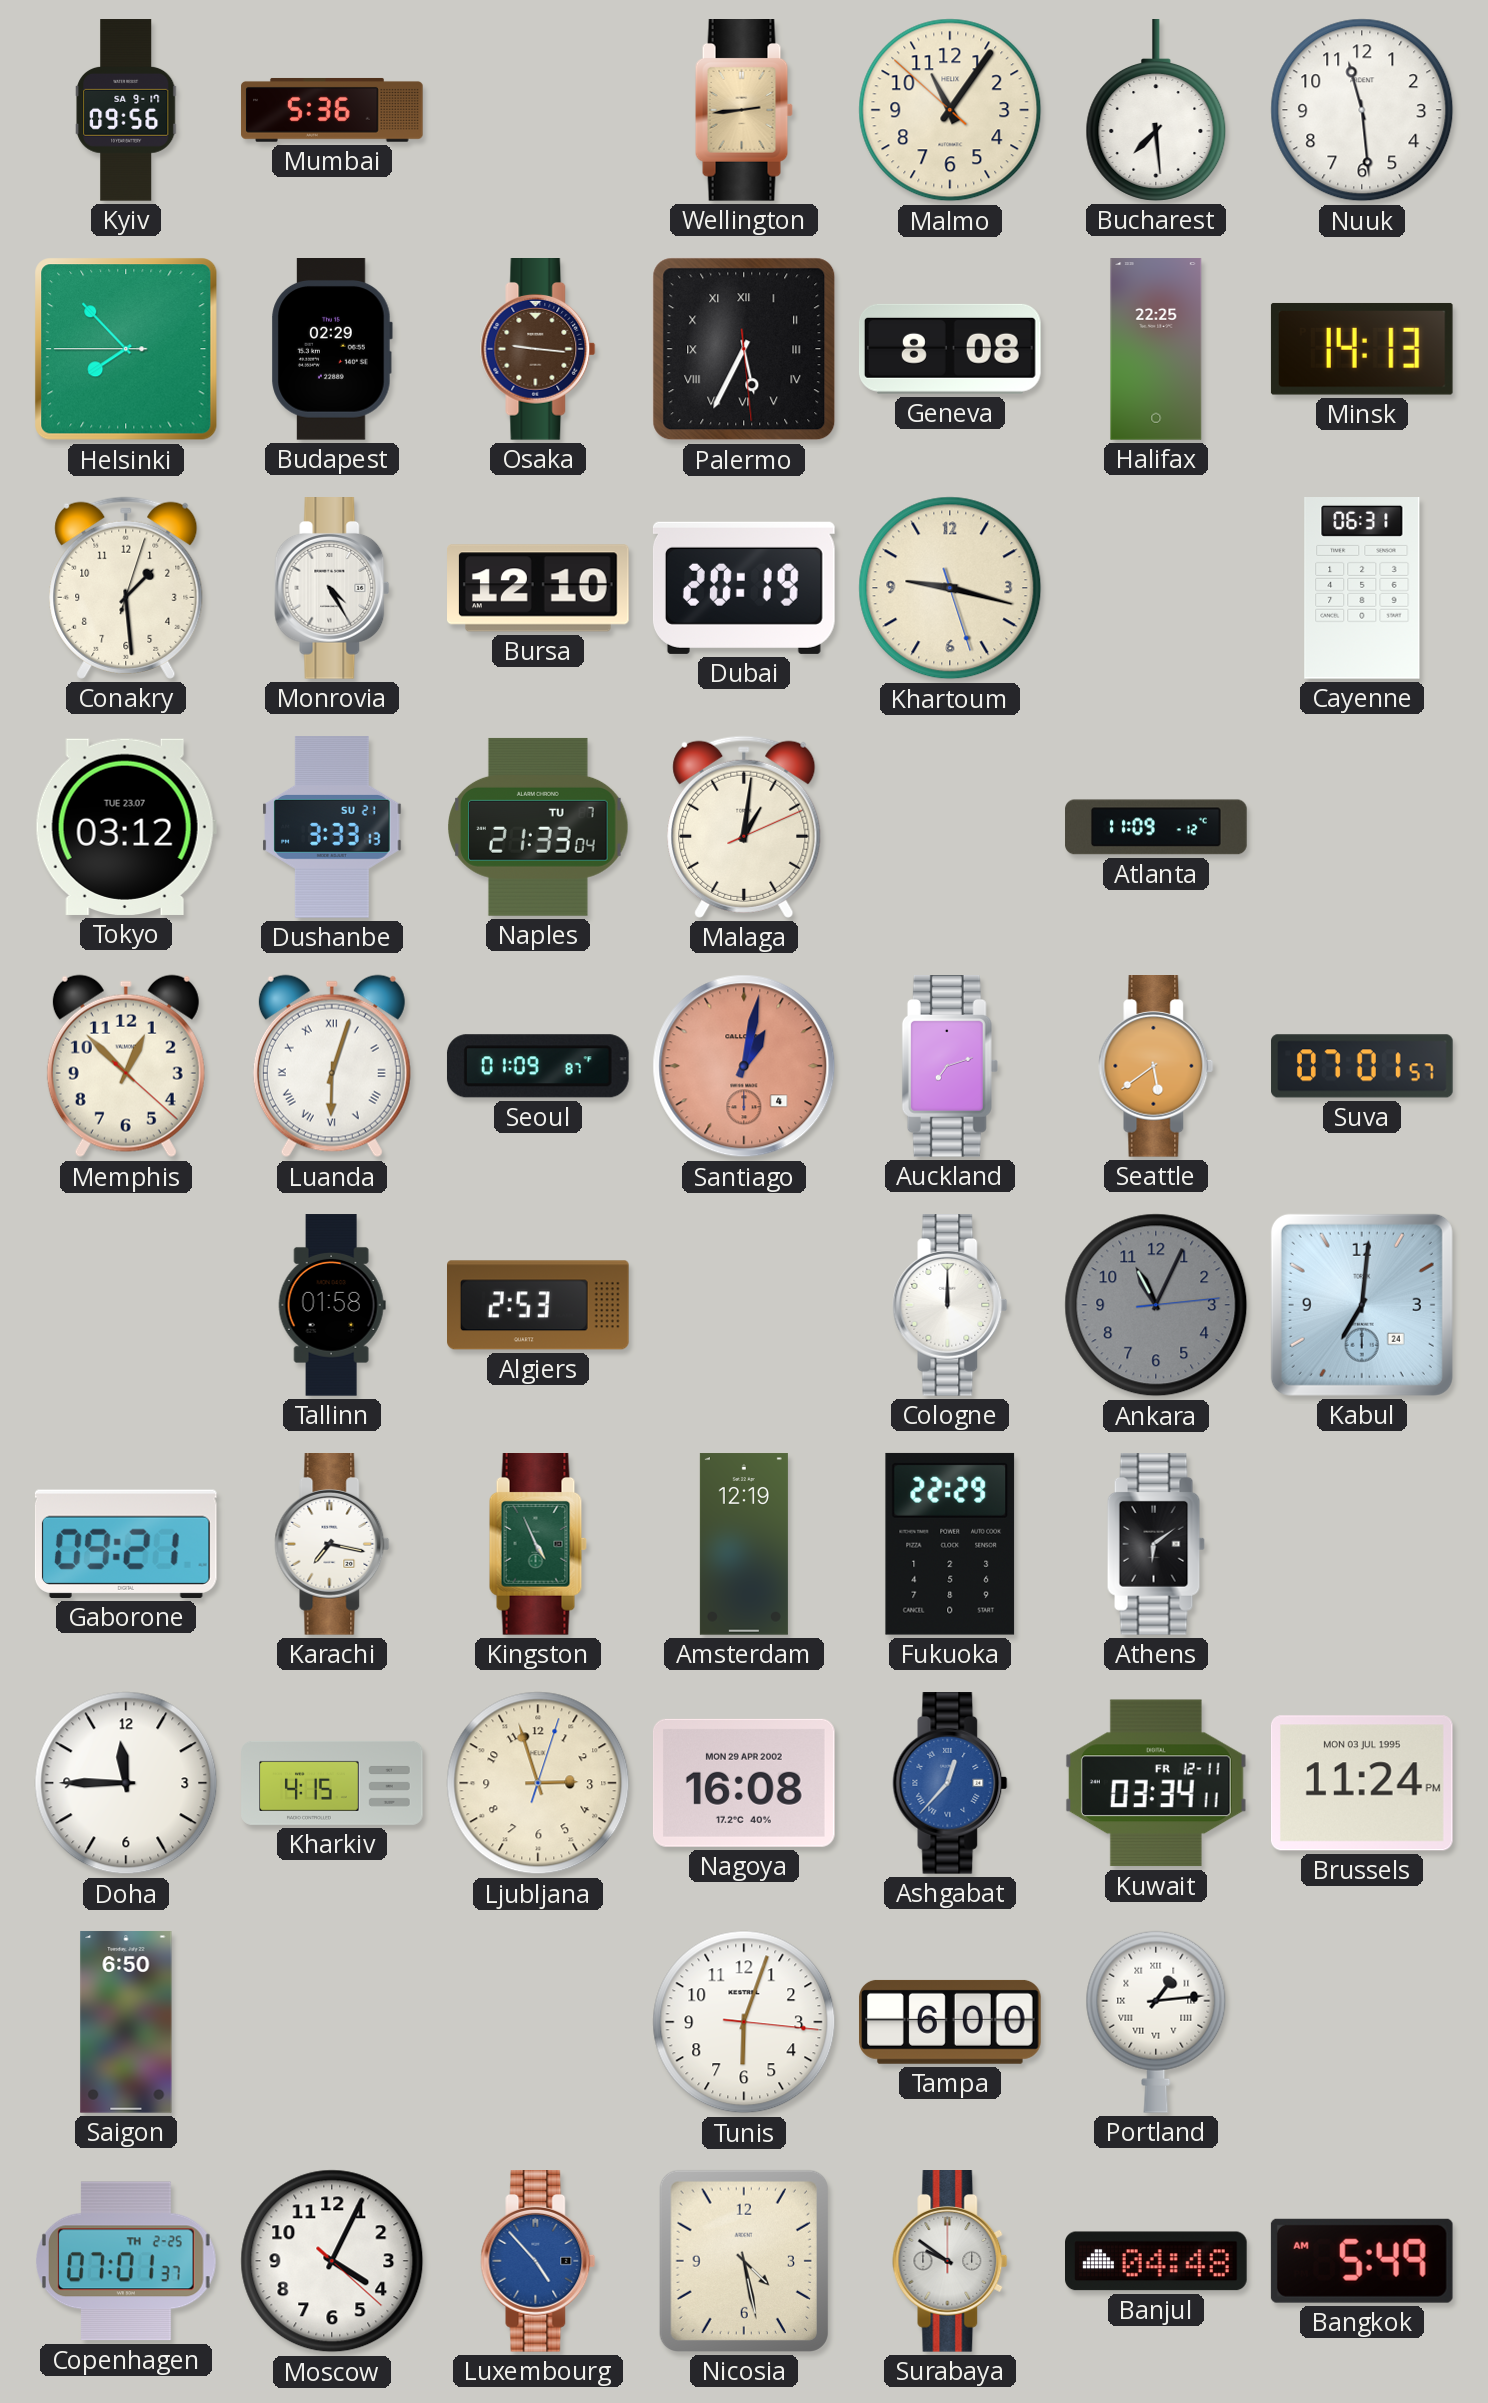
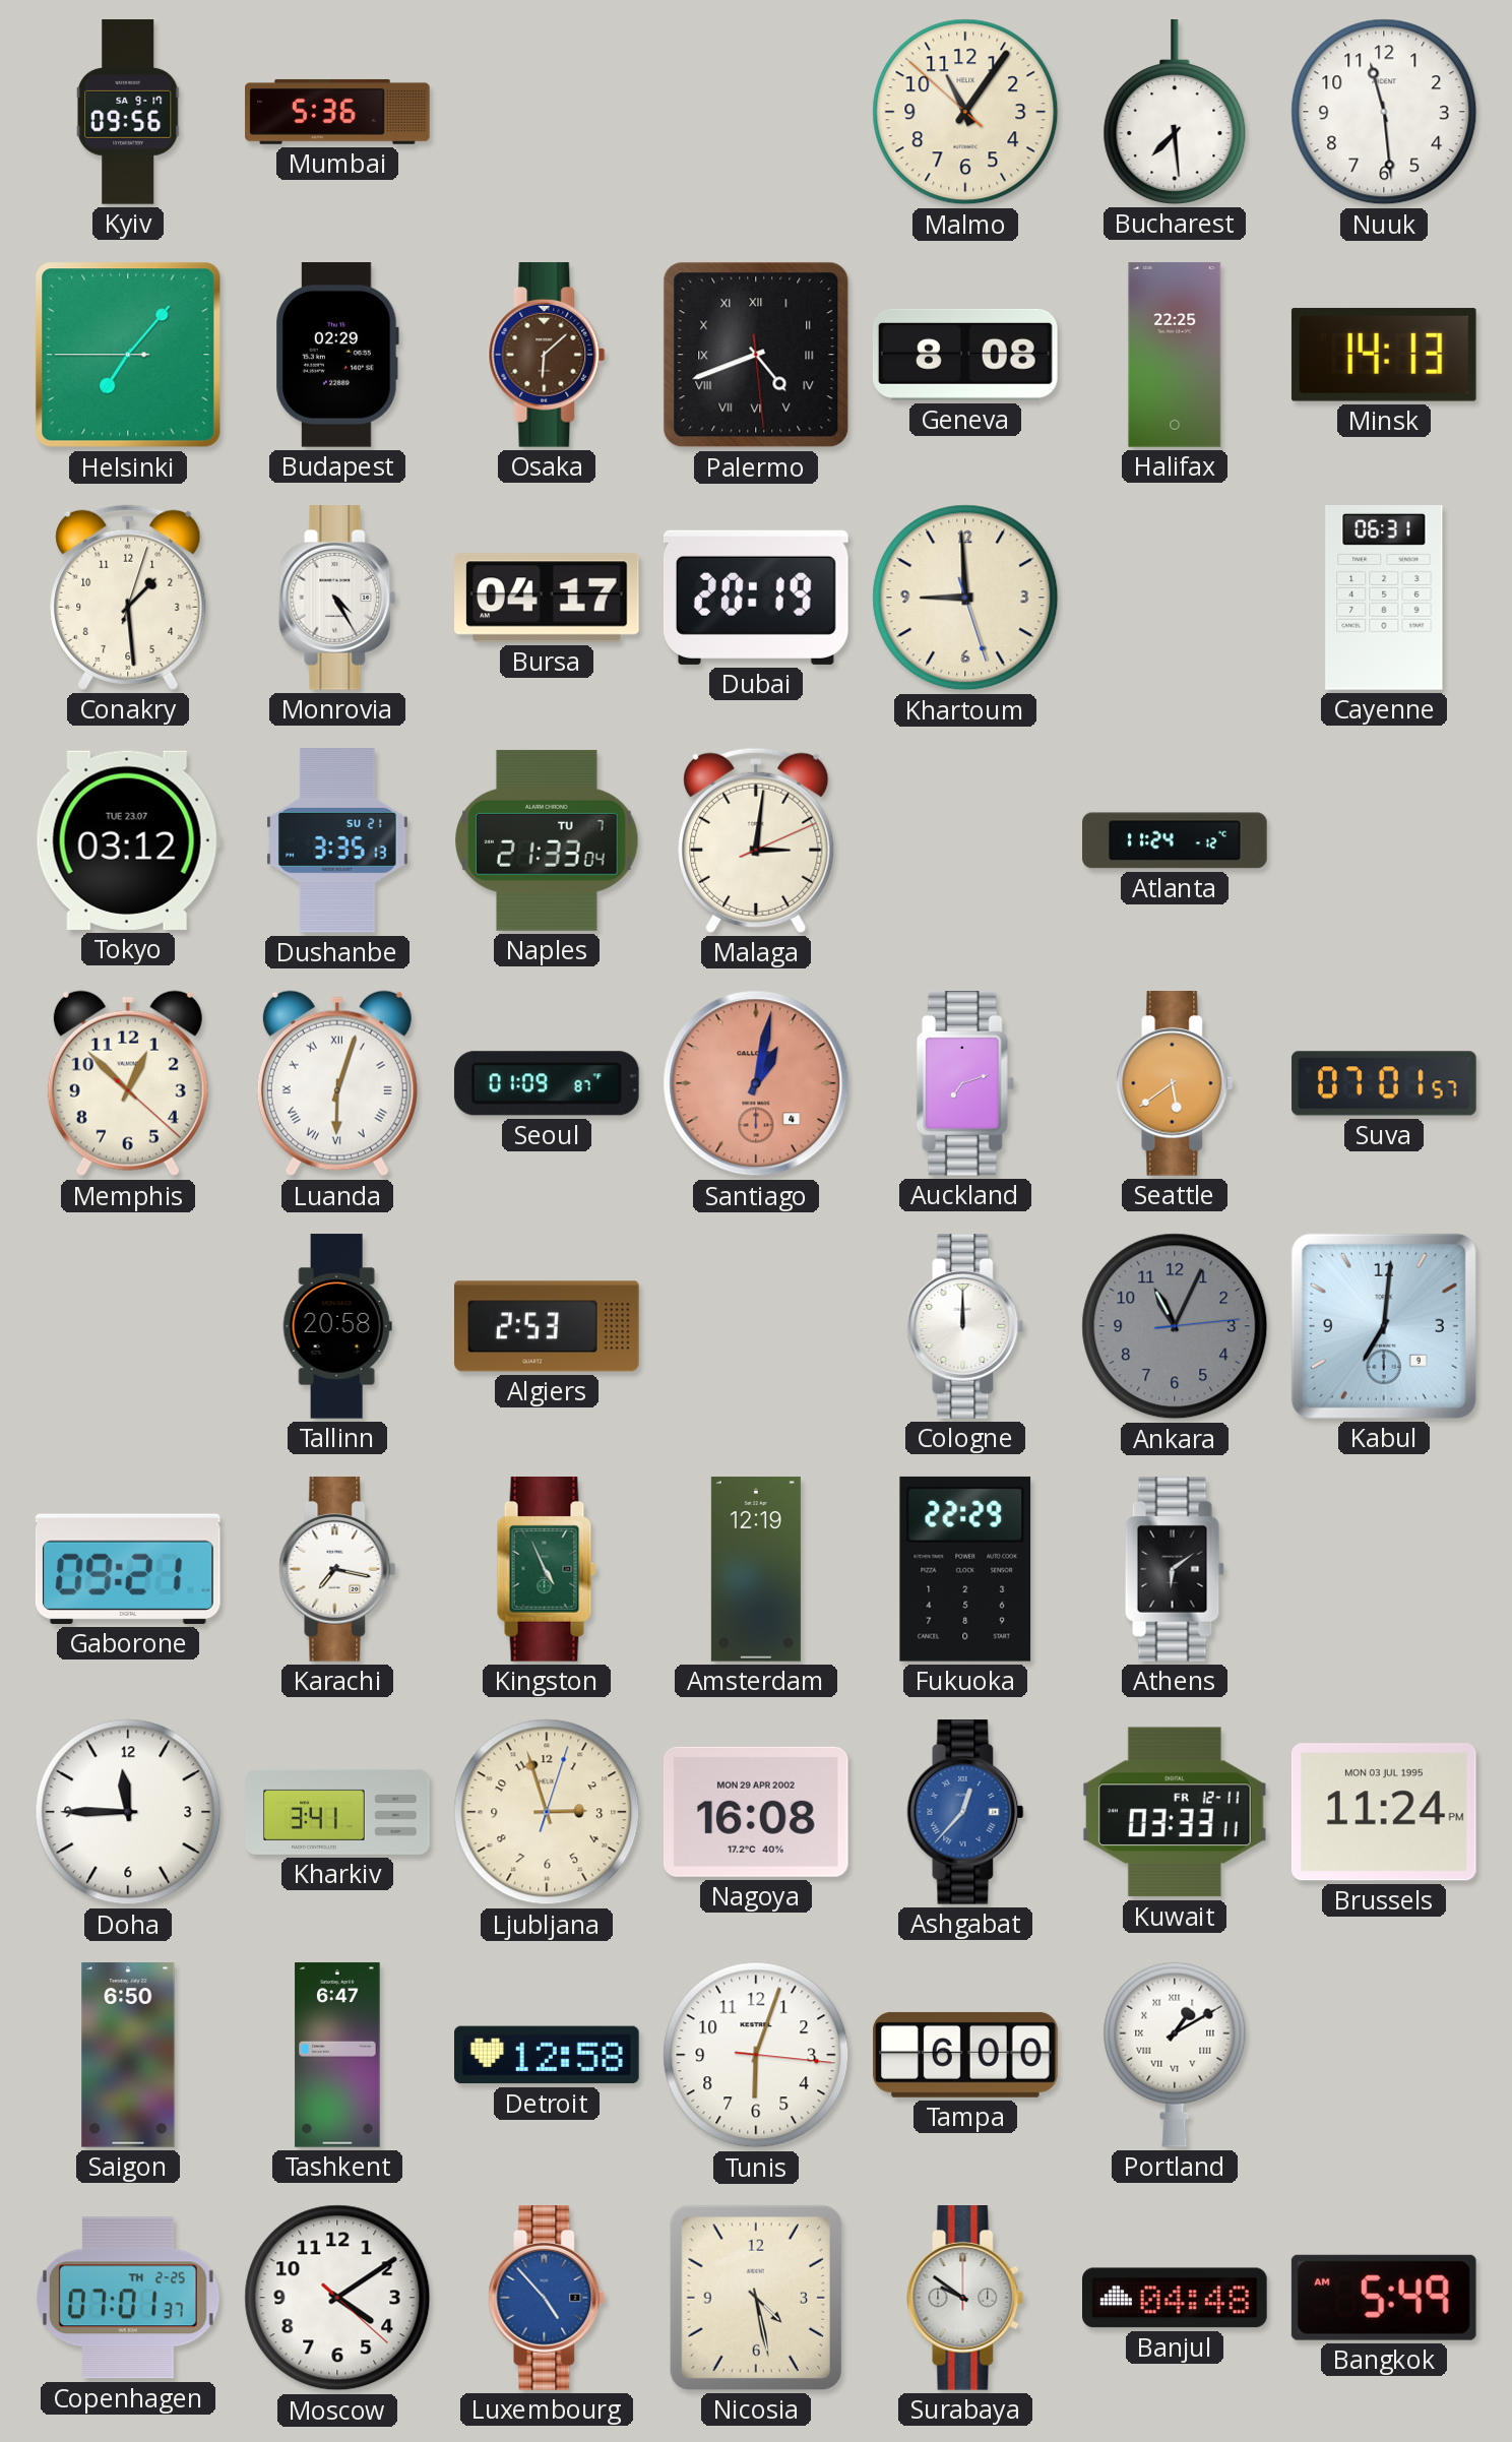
Wellington: 2:44 -> none
Helsinki: 7:52 -> 7:06
Osaka: 9:16 -> 6:08
Palermo: 5:34 -> 4:41
Bursa: 12:10 -> 04:17
Khartoum: 9:17 -> 8:59
Dushanbe: 3:33 -> 3:35
Malaga: 1:01 -> 3:01
Atlanta: 11:09 -> 11:24
Tallinn: 01:58 -> 20:58
Kabul date: 24 -> 9
Kharkiv: 4:15 -> 3:41
Kuwait: 03:34 -> 03:33
Tashkent: none -> 6:47
Detroit: none -> 12:58
Portland: 1:14 -> 1:10
Moscow: 4:04 -> 4:09
